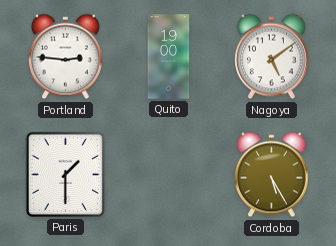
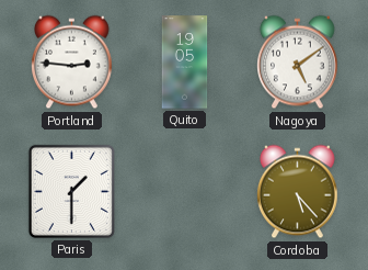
Quito: 19:00 -> 19:05
Cordoba: 5:25 -> 5:23
